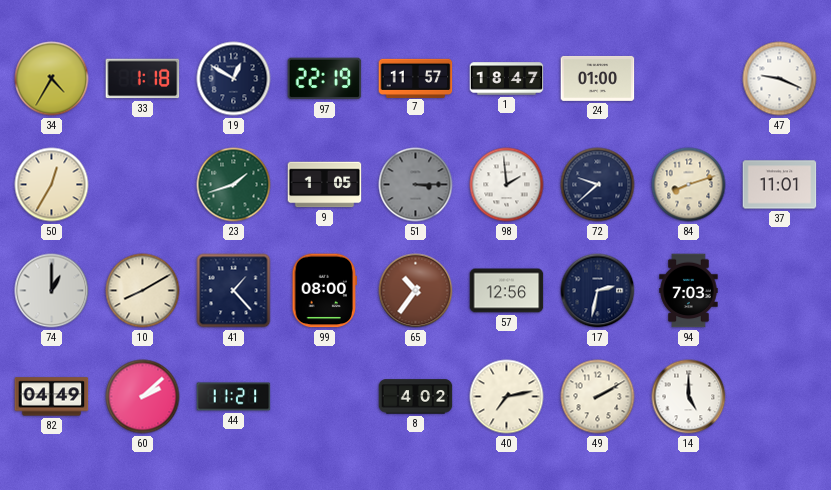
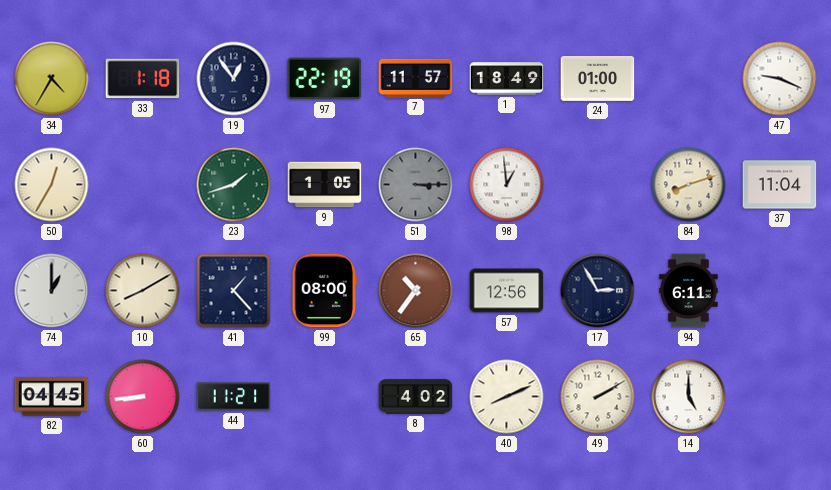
19: 12:50 -> 12:54
1: 18:47 -> 18:49
98: 1:59 -> 12:59
72: 9:38 -> none
37: 11:01 -> 11:04
17: 2:32 -> 2:55
94: 7:03 -> 6:11
82: 04:49 -> 04:45
60: 2:08 -> 8:44
40: 7:13 -> 8:11
